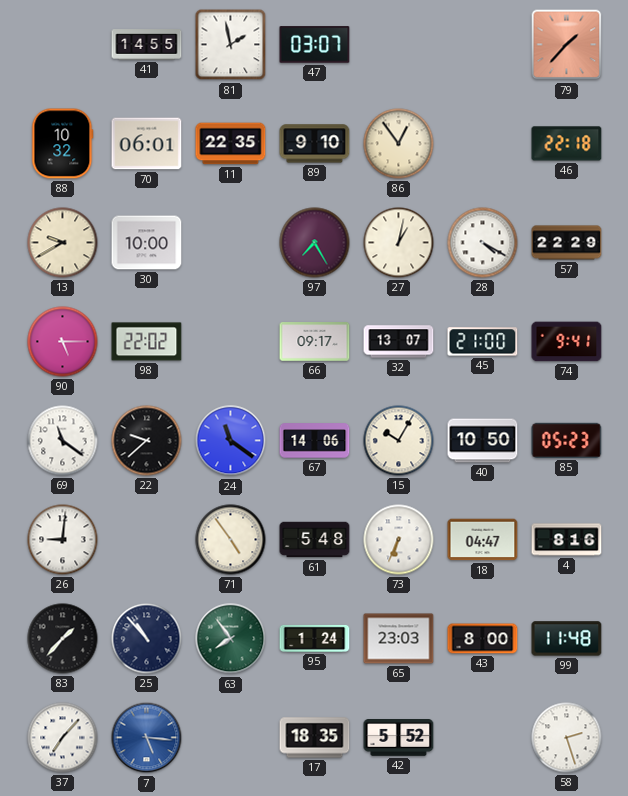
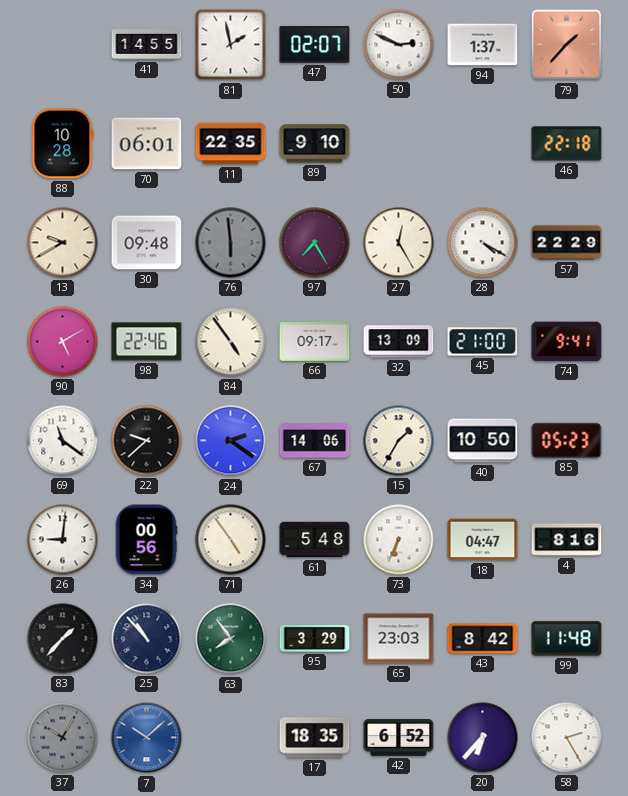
47: 03:07 -> 02:07
50: none -> 2:49
94: none -> 1:37
88: 10:32 -> 10:28
86: 12:54 -> none
30: 10:00 -> 09:48
76: none -> 5:59
27: 1:02 -> 12:25
90: 5:15 -> 5:10
98: 22:02 -> 22:46
84: none -> 4:54
32: 13:07 -> 13:09
24: 11:21 -> 2:21
15: 10:05 -> 1:35
34: none -> 00:56
95: 1:24 -> 3:29
43: 8:00 -> 8:42
37: 7:07 -> 10:05
37 dial: white -> grey
7: 5:16 -> 10:08
42: 5:52 -> 6:52
20: none -> 6:37
58: 2:27 -> 2:25
